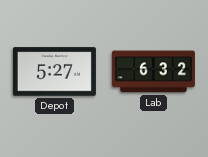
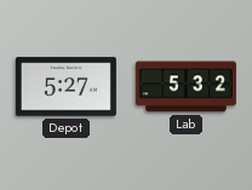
Lab: 6:32 -> 5:32
